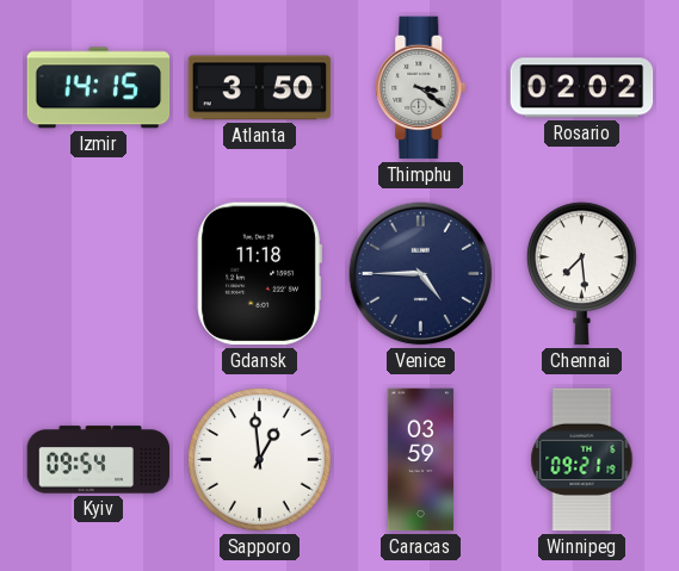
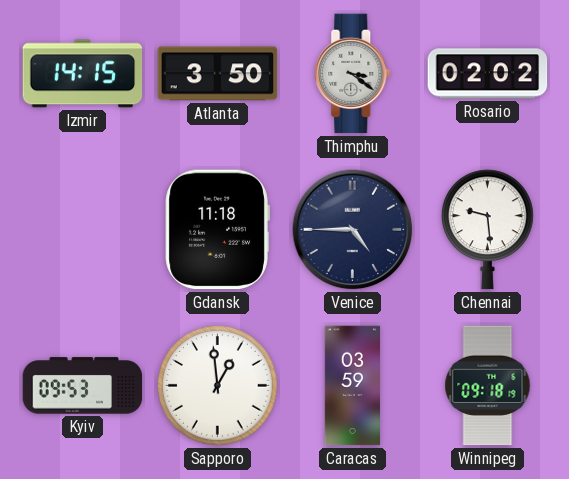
Chennai: 7:29 -> 9:29
Kyiv: 09:54 -> 09:53
Winnipeg: 09:21 -> 09:18
